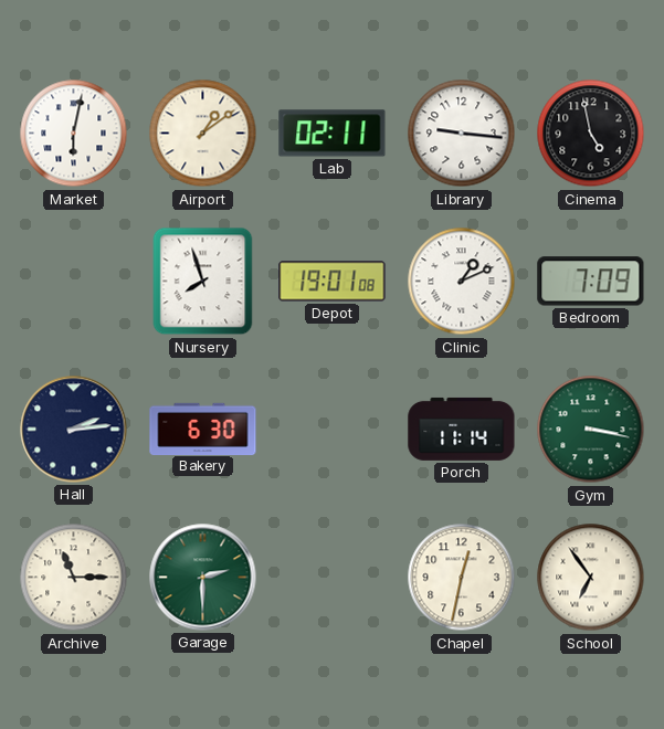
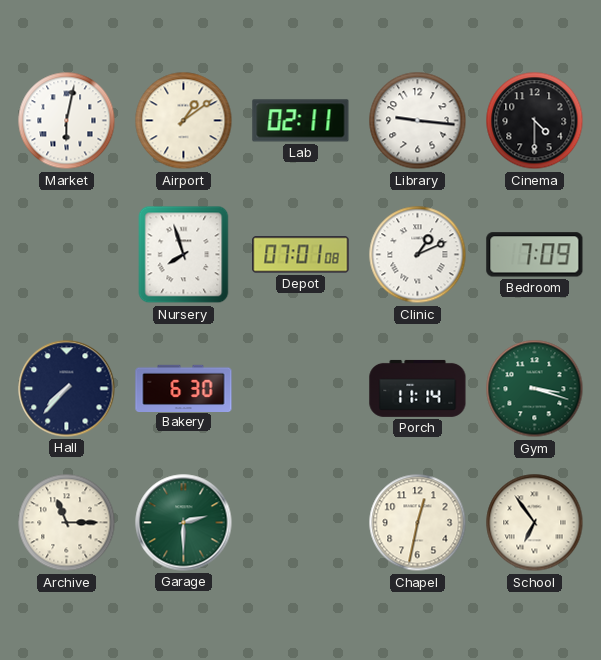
Cinema: 4:58 -> 4:30
Depot: 19:01 -> 07:01
Hall: 2:14 -> 7:37
Gym: 3:17 -> 3:18
